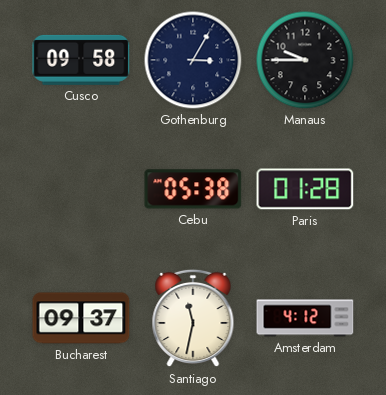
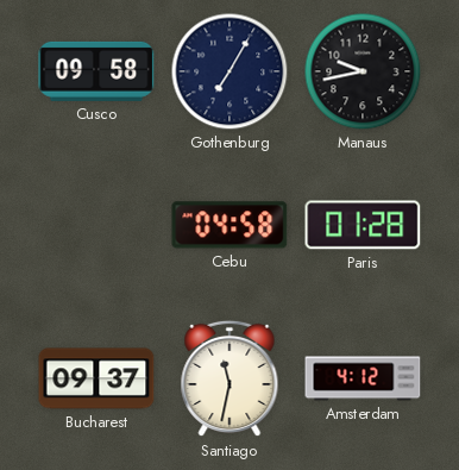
Gothenburg: 3:05 -> 7:05
Manaus: 9:45 -> 9:43
Cebu: 05:38 -> 04:58
